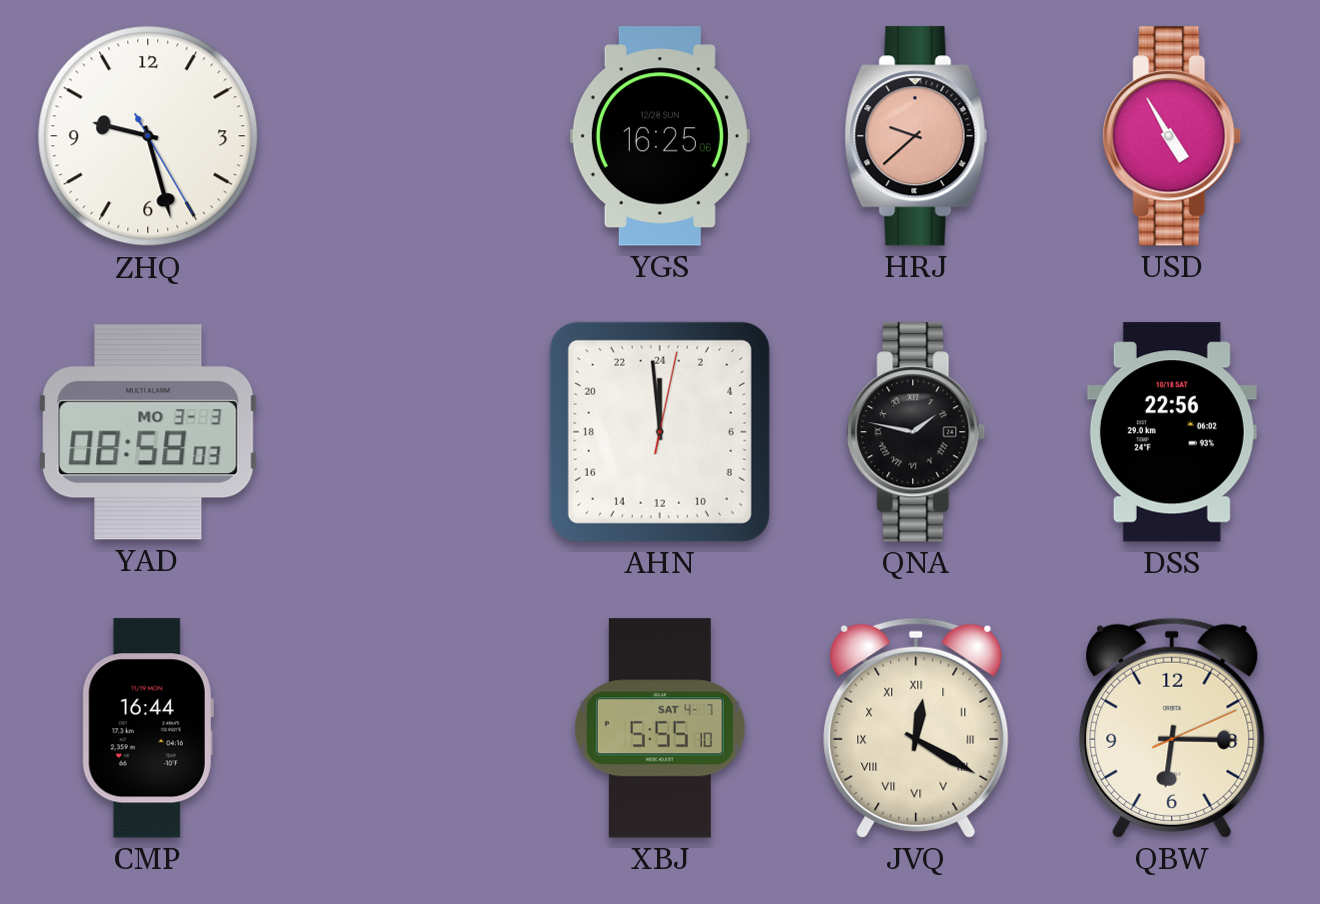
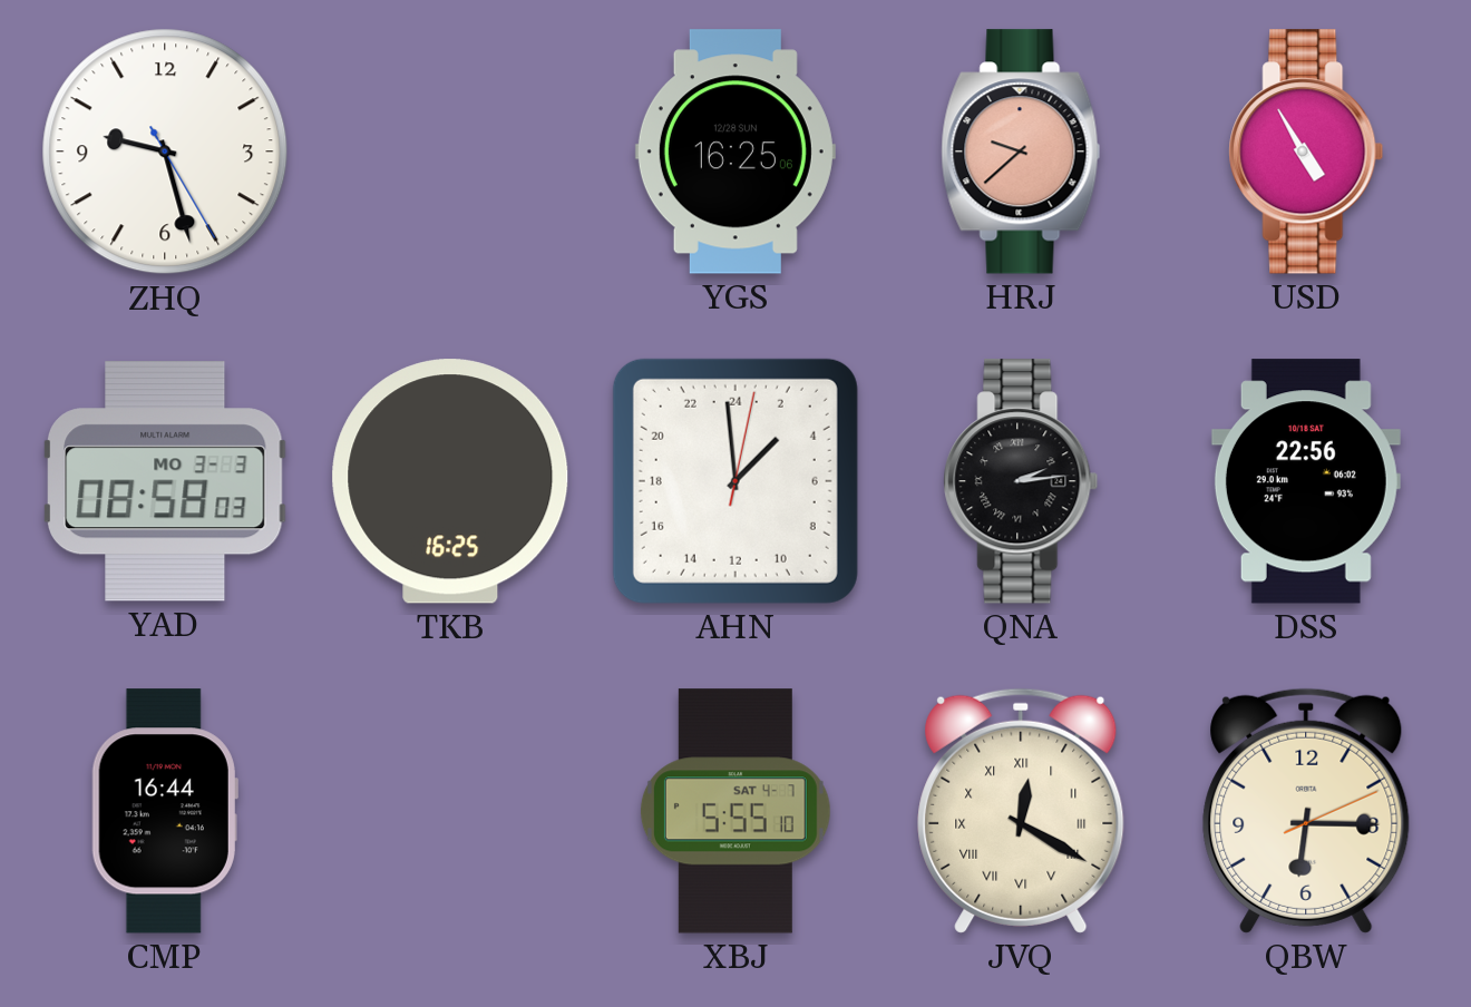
TKB: none -> 16:25
AHN: 23:59 -> 2:59
QNA: 1:47 -> 2:14
